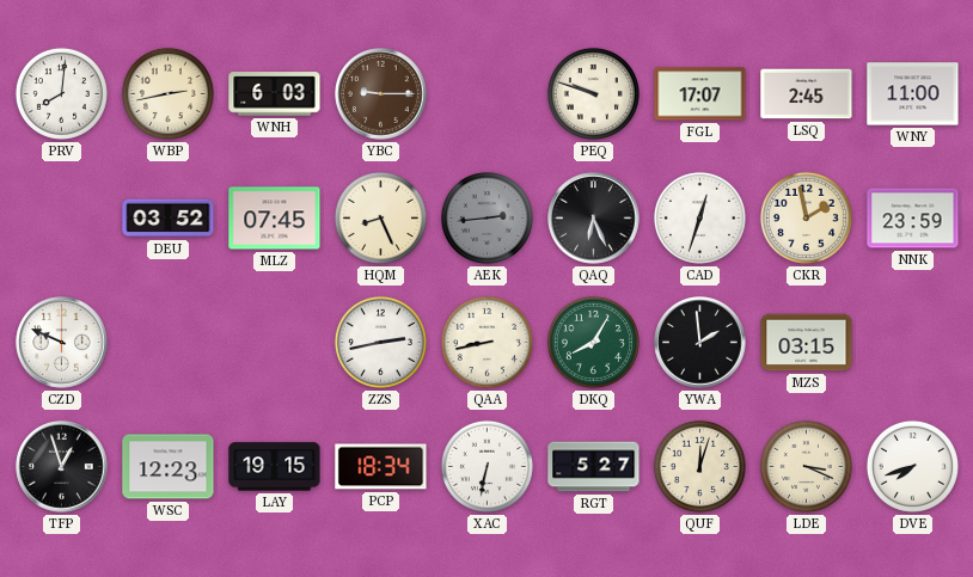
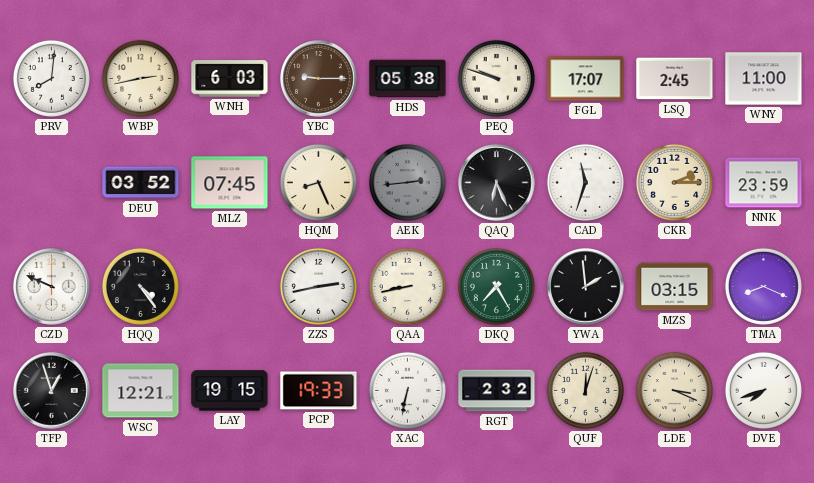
HDS: none -> 05:38
CAD: 12:33 -> 11:33
CKR: 1:58 -> 2:15
HQQ: none -> 4:24
DKQ: 8:05 -> 7:25
TMA: none -> 8:19
WSC: 12:23 -> 12:21
PCP: 18:34 -> 19:33
RGT: 5:27 -> 2:32
